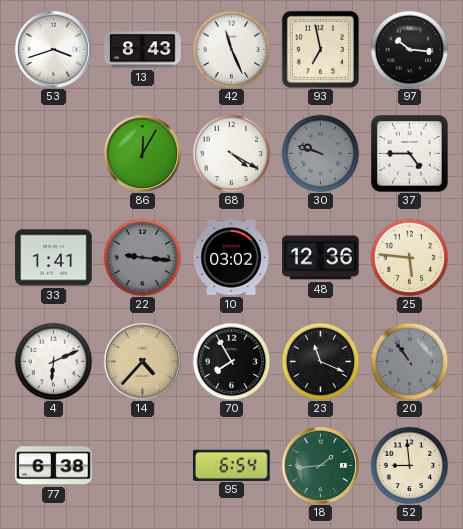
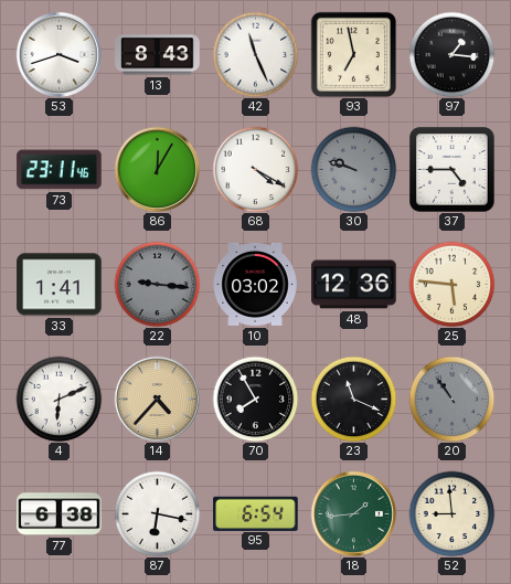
97: 10:16 -> 1:16
73: none -> 23:11
87: none -> 6:17
